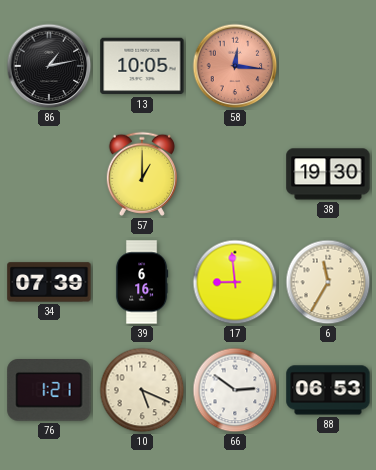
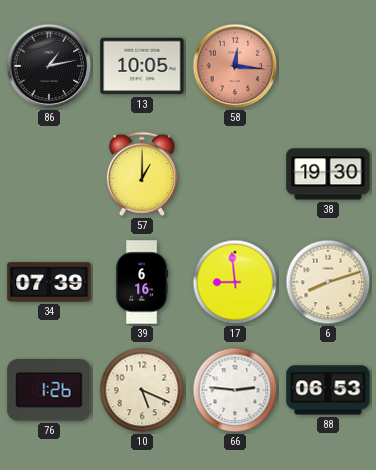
6: 11:35 -> 8:12
76: 1:21 -> 1:26
66: 2:51 -> 2:46
